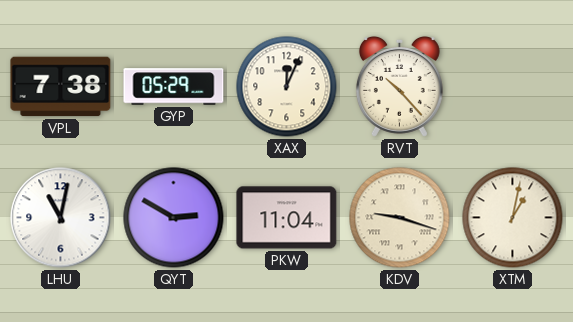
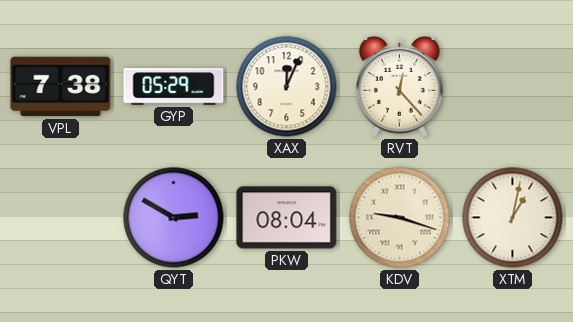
RVT: 10:23 -> 12:23
LHU: 11:02 -> none
PKW: 11:04 -> 08:04
